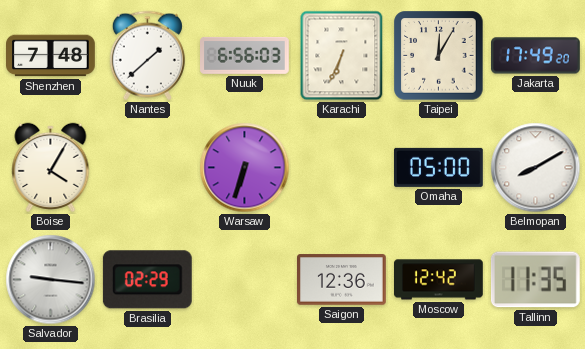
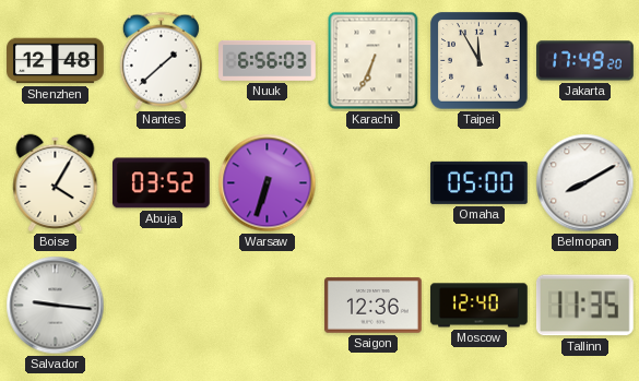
Shenzhen: 7:48 -> 12:48
Taipei: 12:05 -> 11:55
Abuja: none -> 03:52
Brasilia: 02:29 -> none
Moscow: 12:42 -> 12:40
